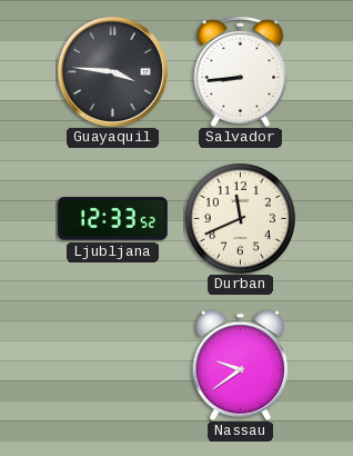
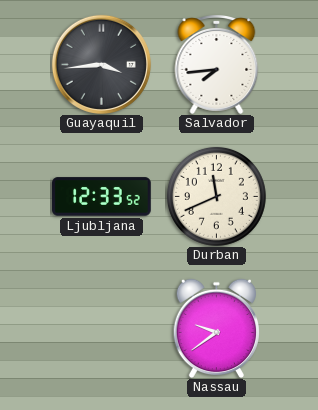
Guayaquil: 3:46 -> 3:44
Salvador: 8:44 -> 7:44
